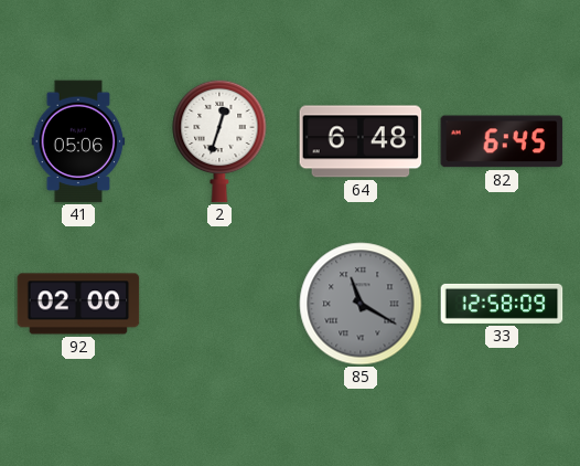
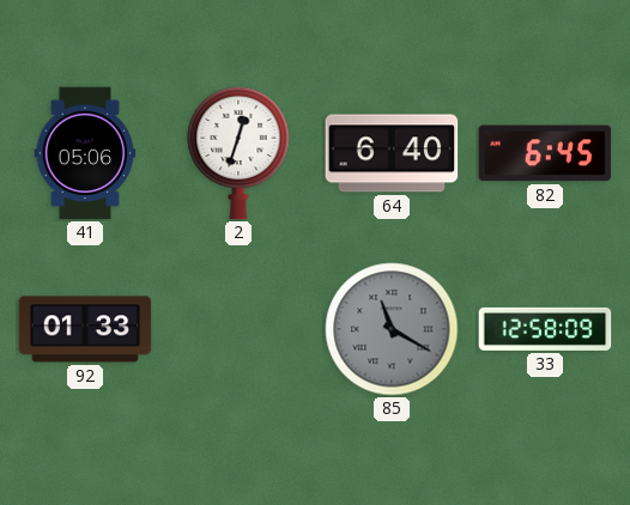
64: 6:48 -> 6:40
92: 02:00 -> 01:33
